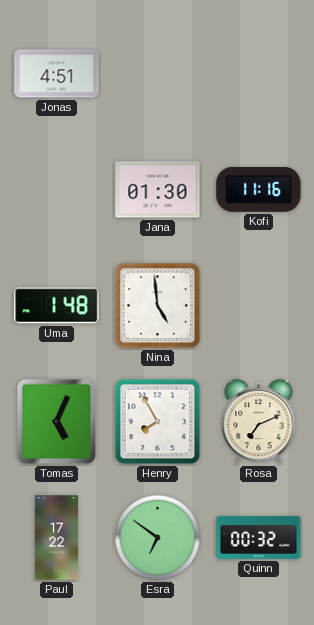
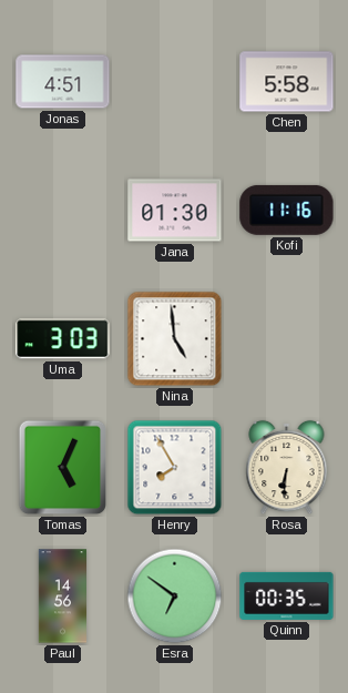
Chen: none -> 5:58
Uma: 1:48 -> 3:03
Rosa: 7:11 -> 6:31
Paul: 17:22 -> 14:56
Quinn: 00:32 -> 00:35
